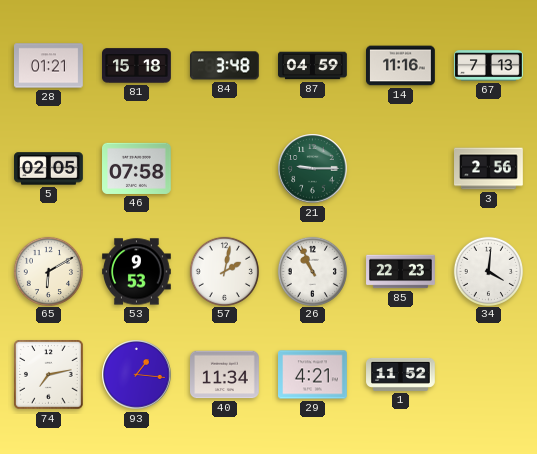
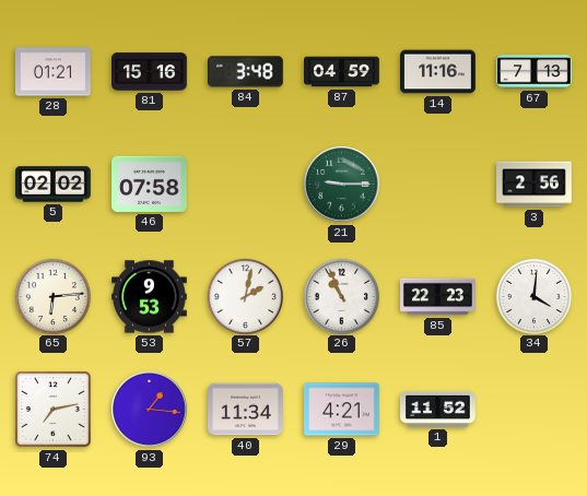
81: 15:18 -> 15:16
5: 02:05 -> 02:02
65: 6:10 -> 6:14
